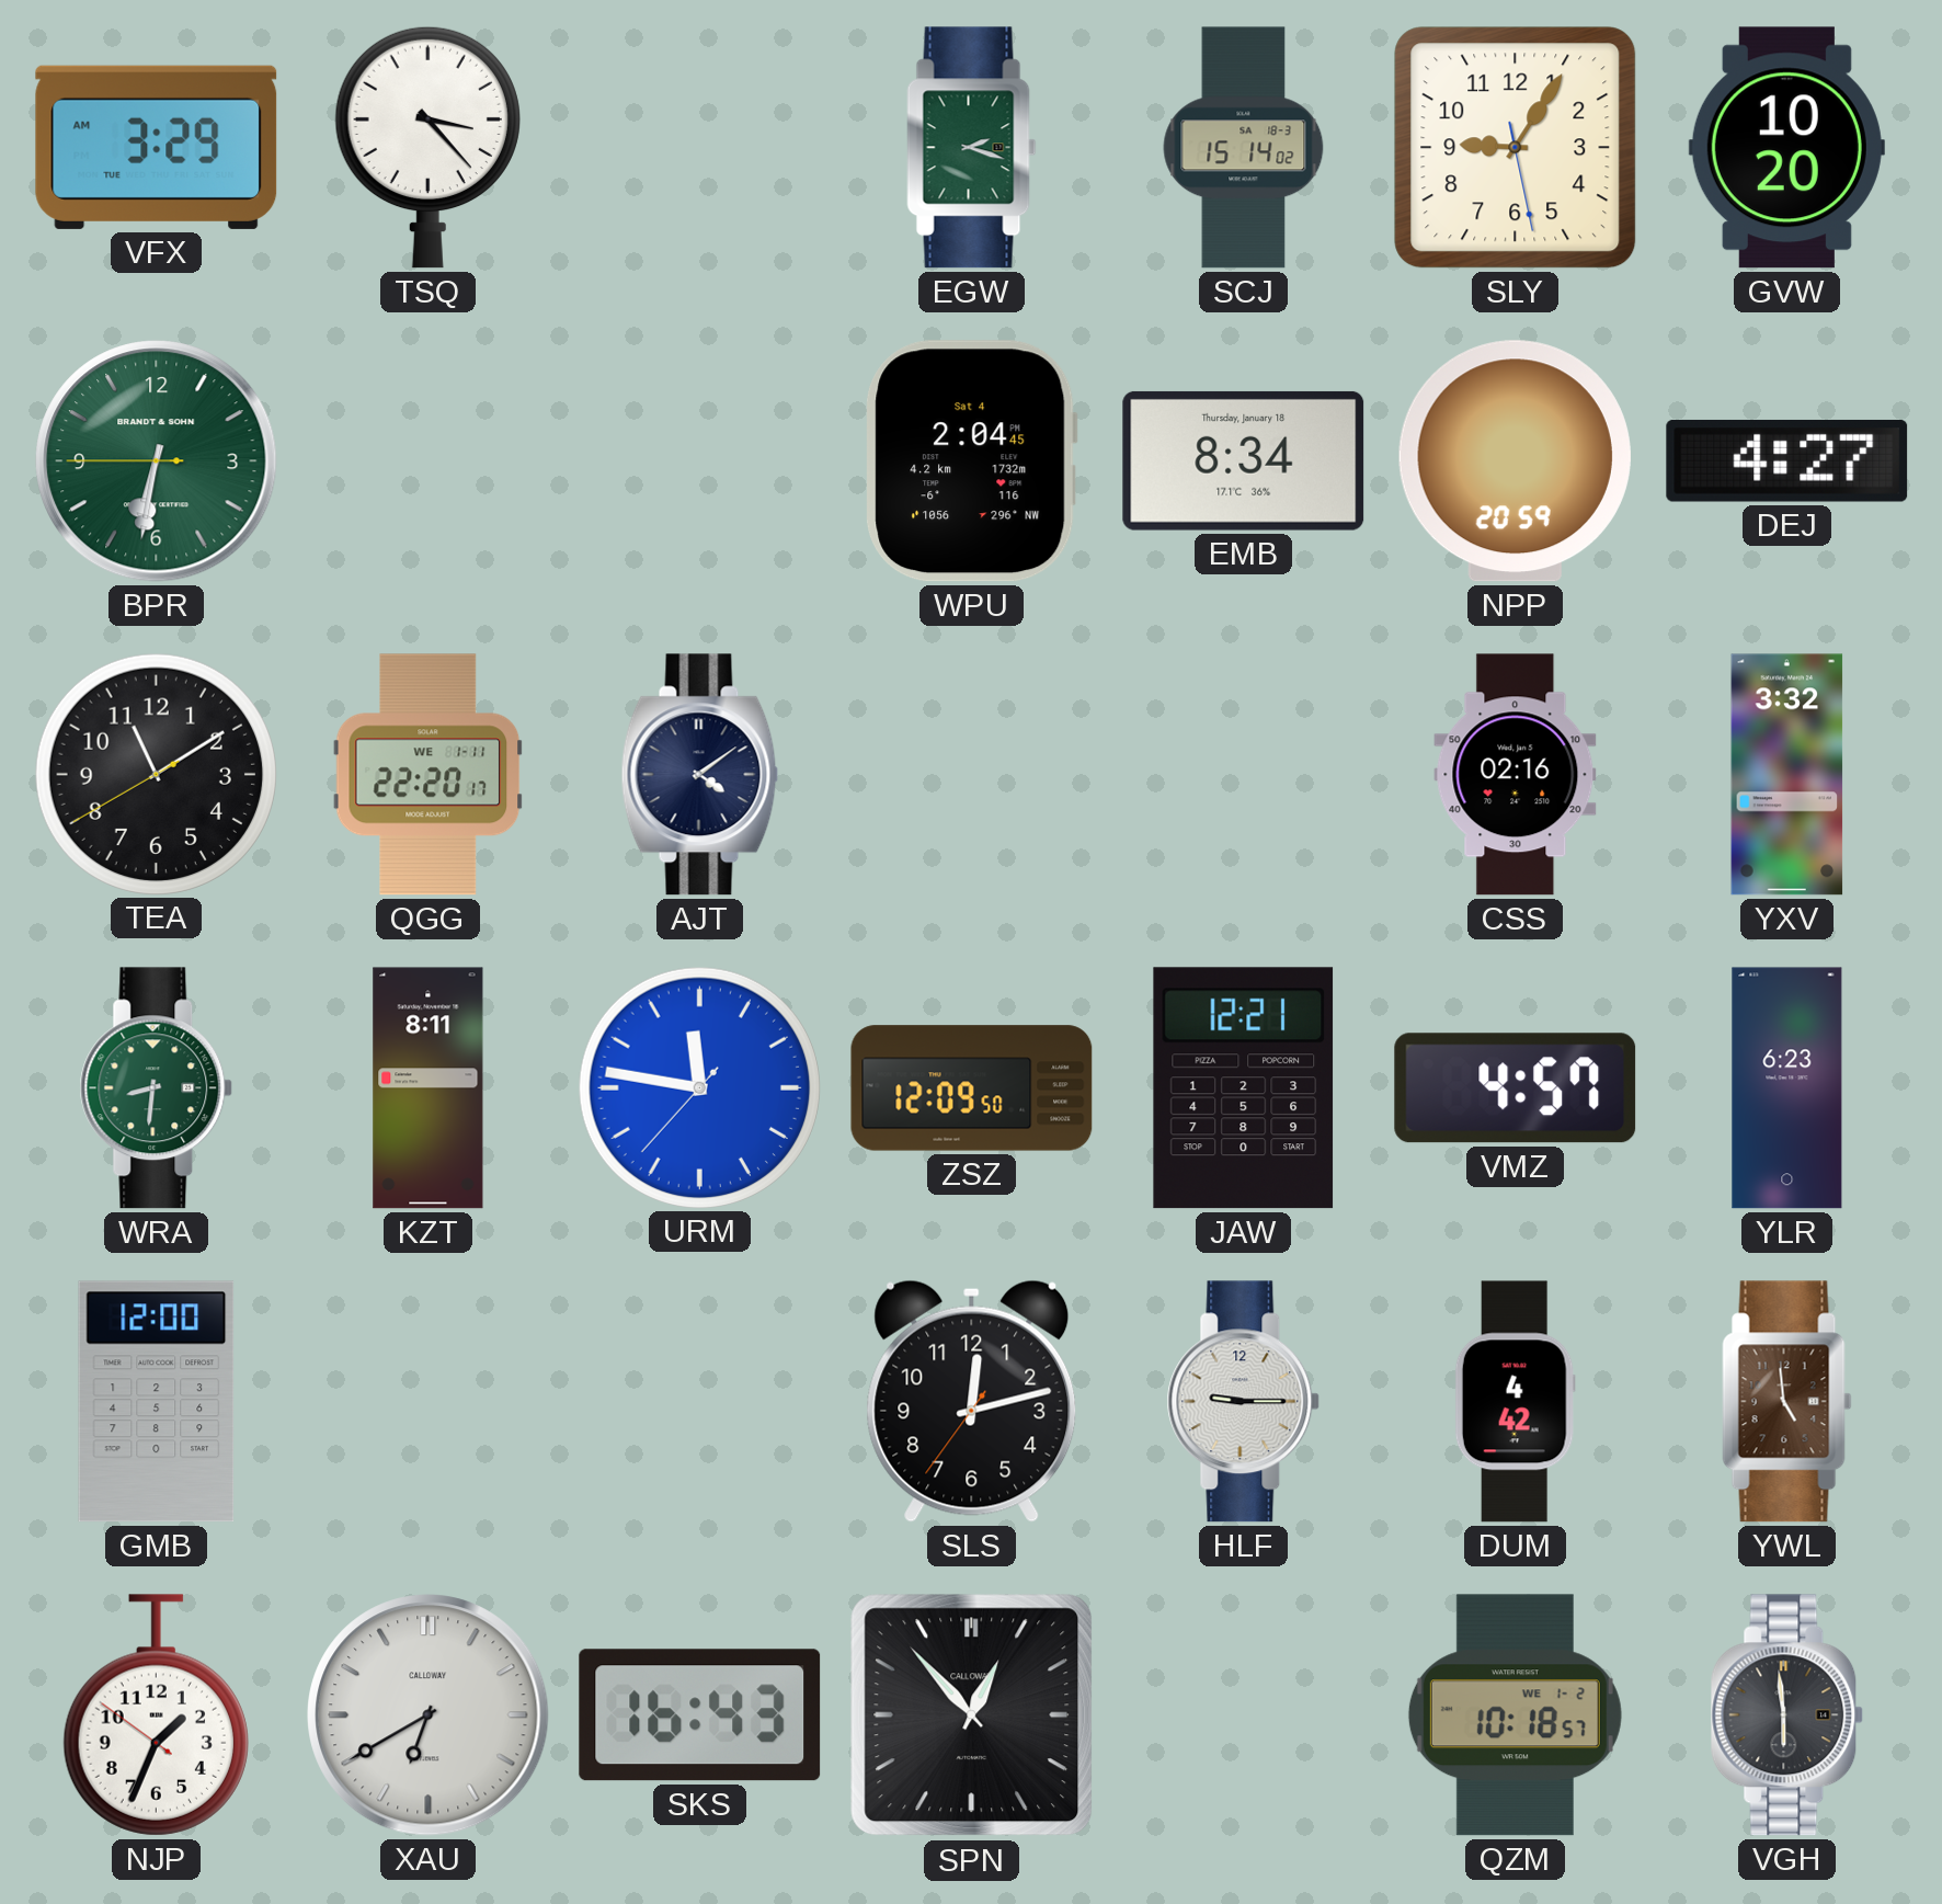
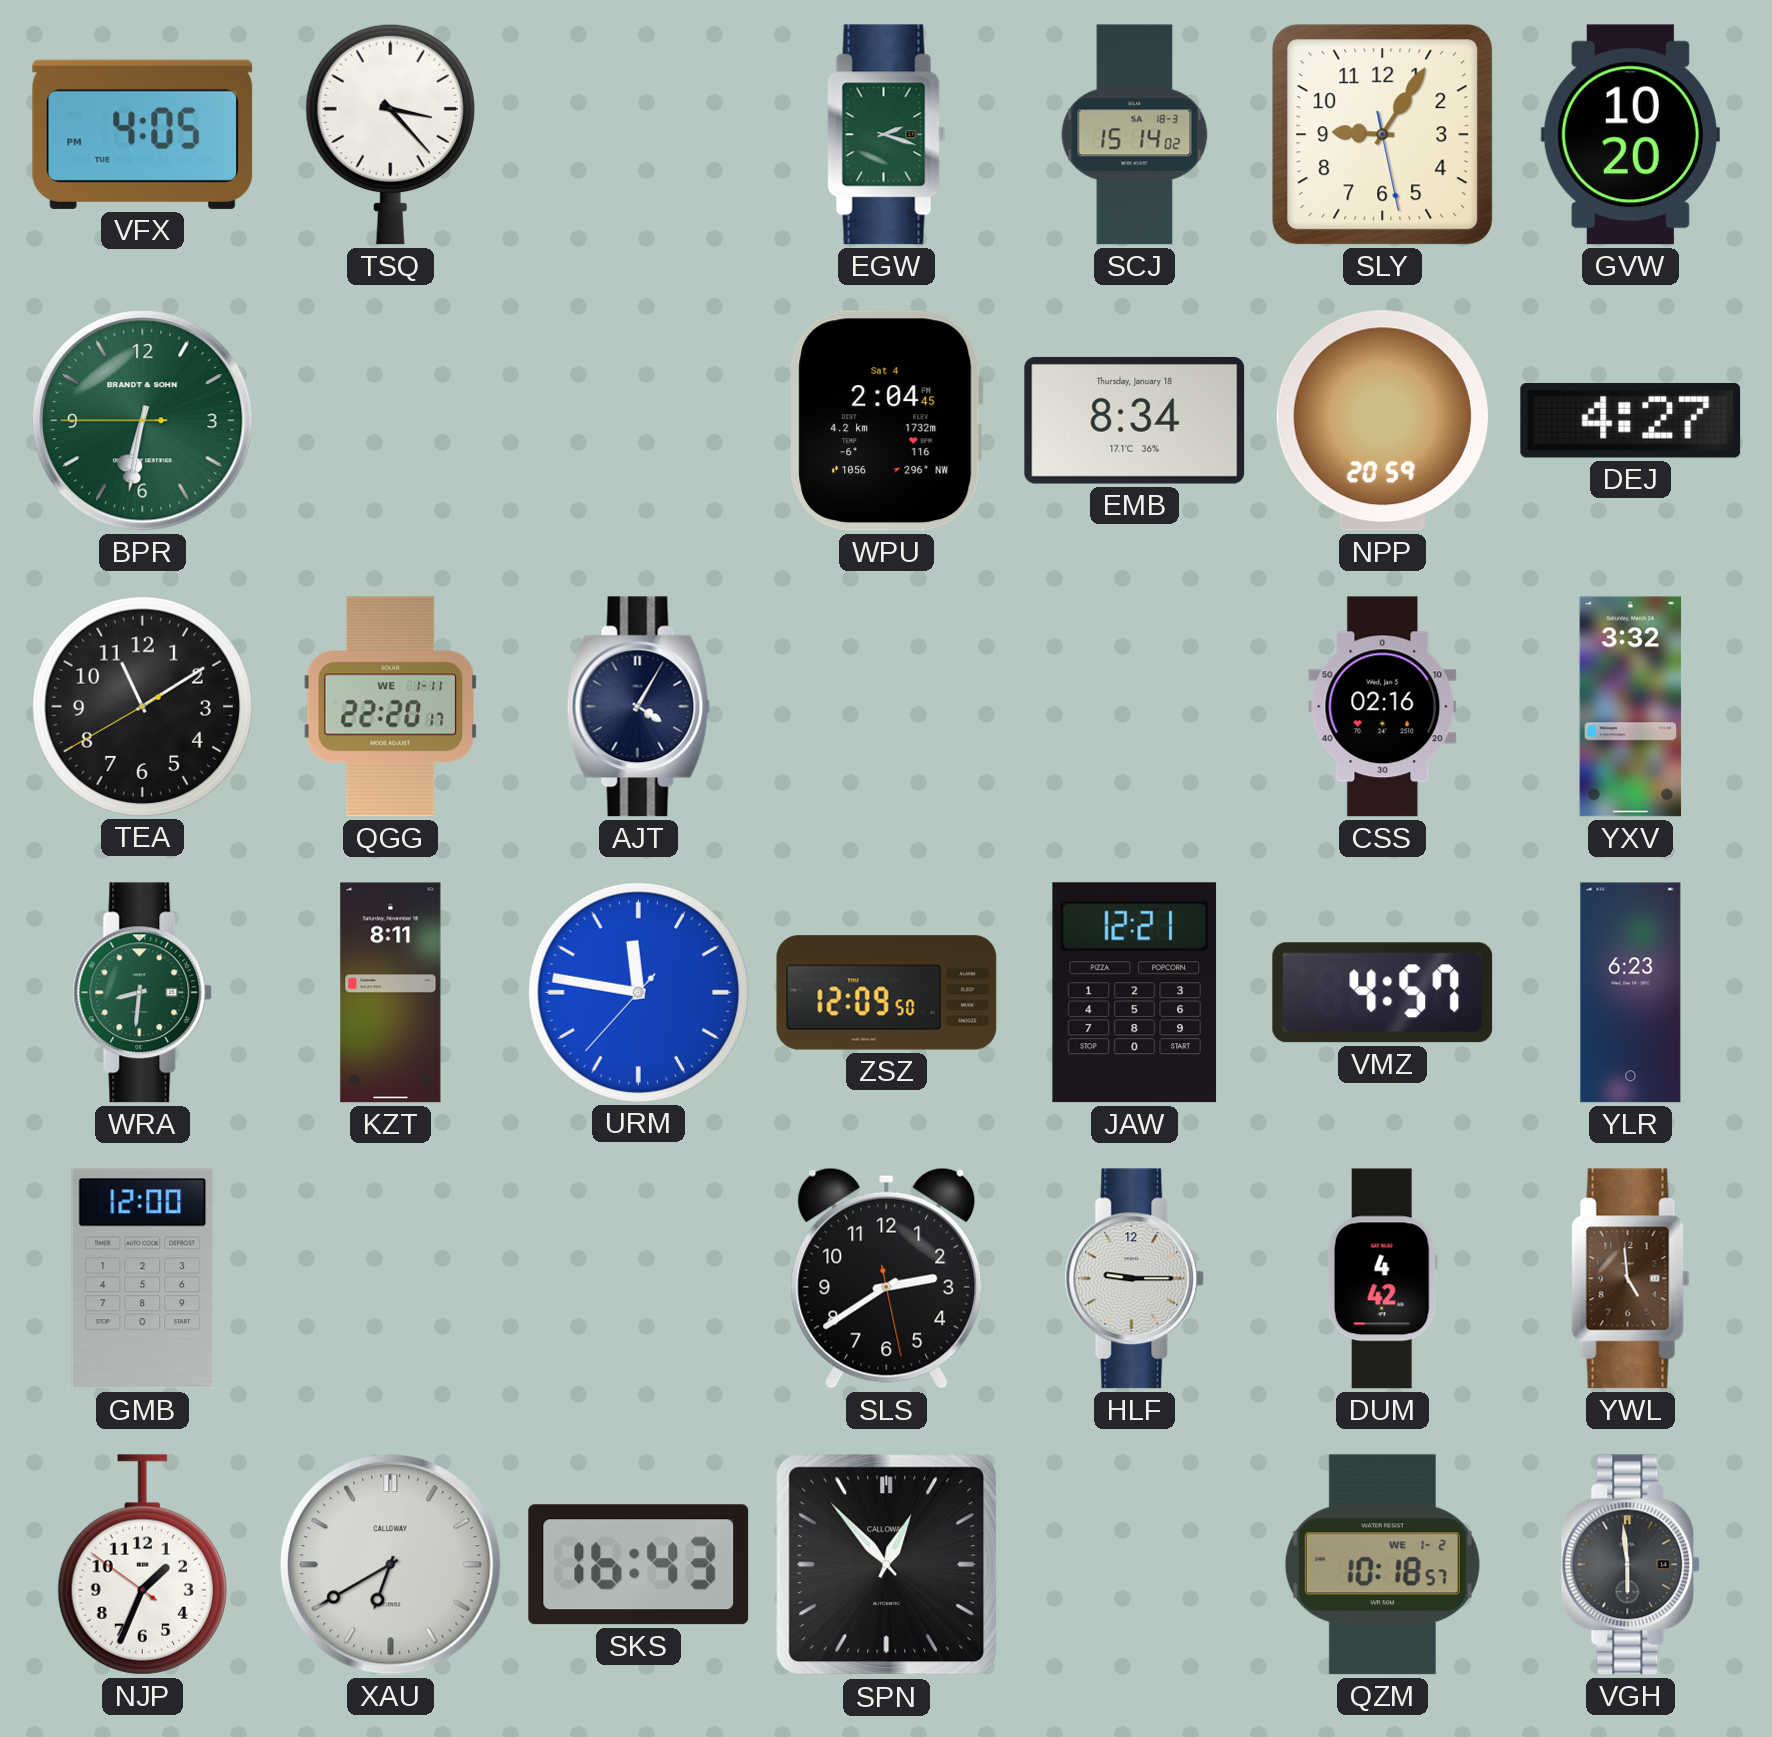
VFX: 3:29 -> 4:05
AJT: 4:09 -> 4:05
SLS: 12:12 -> 2:39
